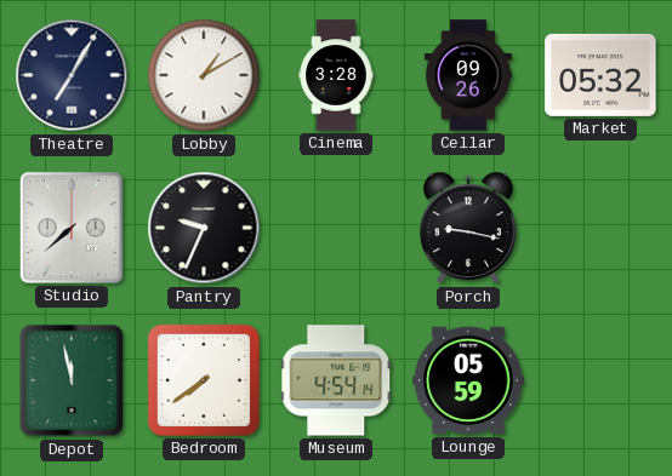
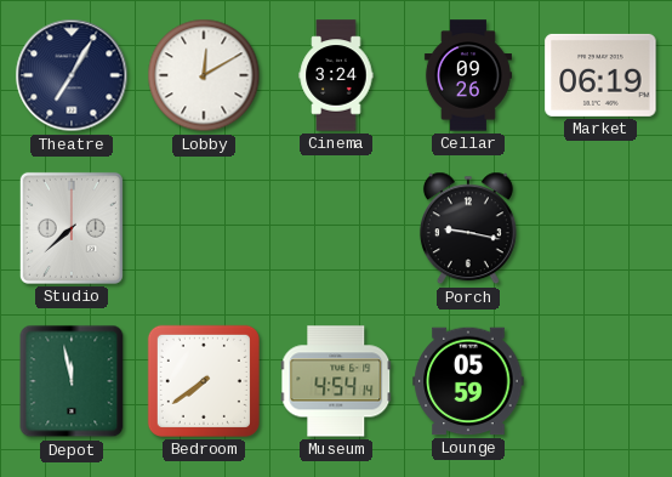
Lobby: 1:10 -> 12:10
Cinema: 3:28 -> 3:24
Market: 05:32 -> 06:19
Pantry: 9:34 -> none
